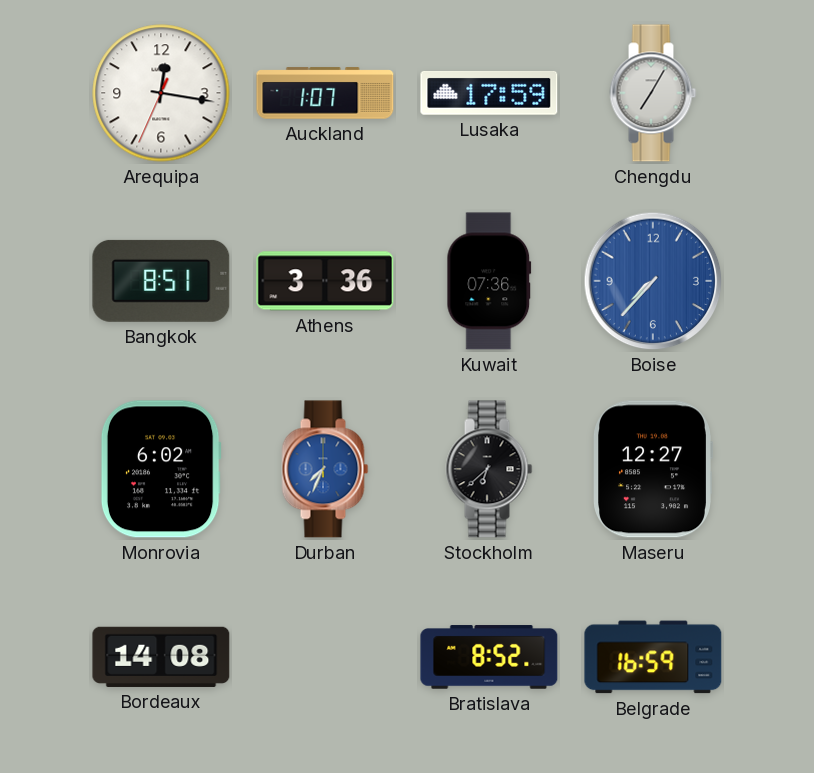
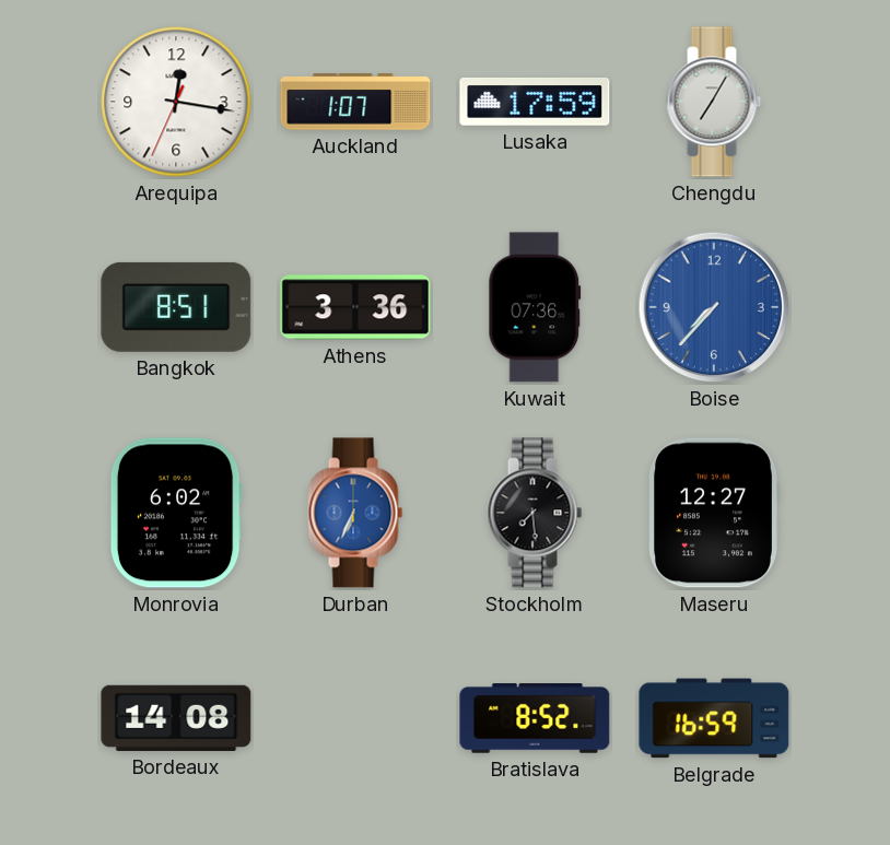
Durban: 7:34 -> 6:34
Stockholm: 6:38 -> 7:29
